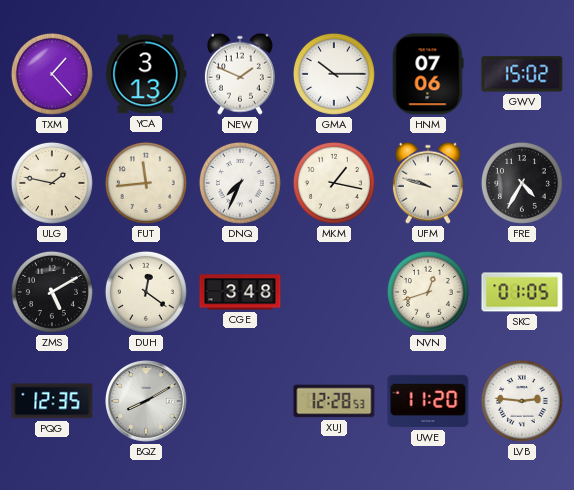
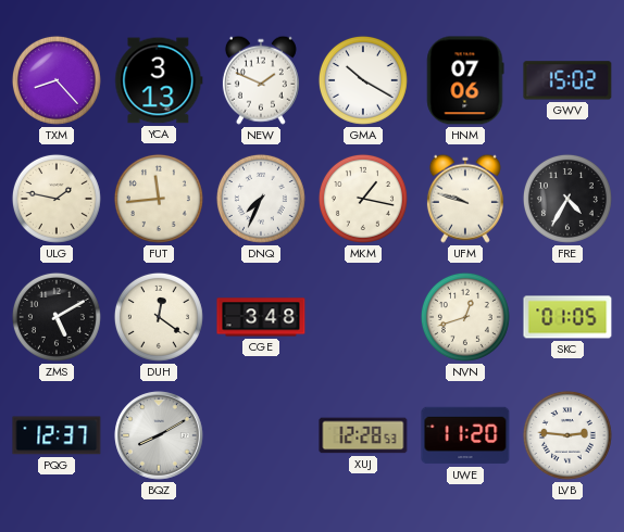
TXM: 1:23 -> 8:23
GMA: 10:15 -> 10:20
PQG: 12:35 -> 12:37
